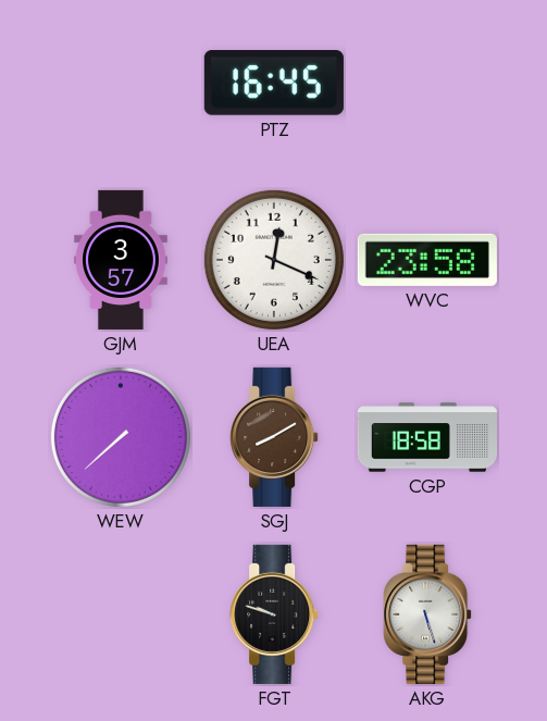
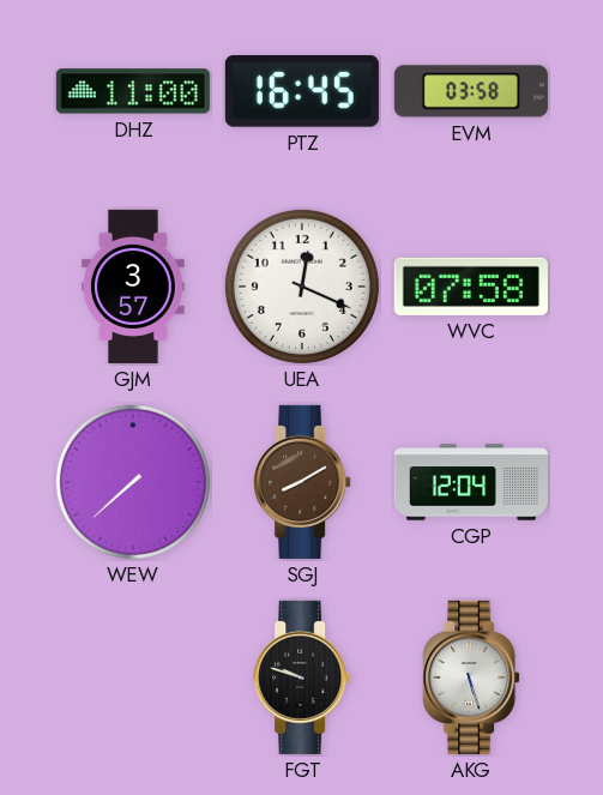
DHZ: none -> 11:00
EVM: none -> 03:58
WVC: 23:58 -> 07:58
CGP: 18:58 -> 12:04
